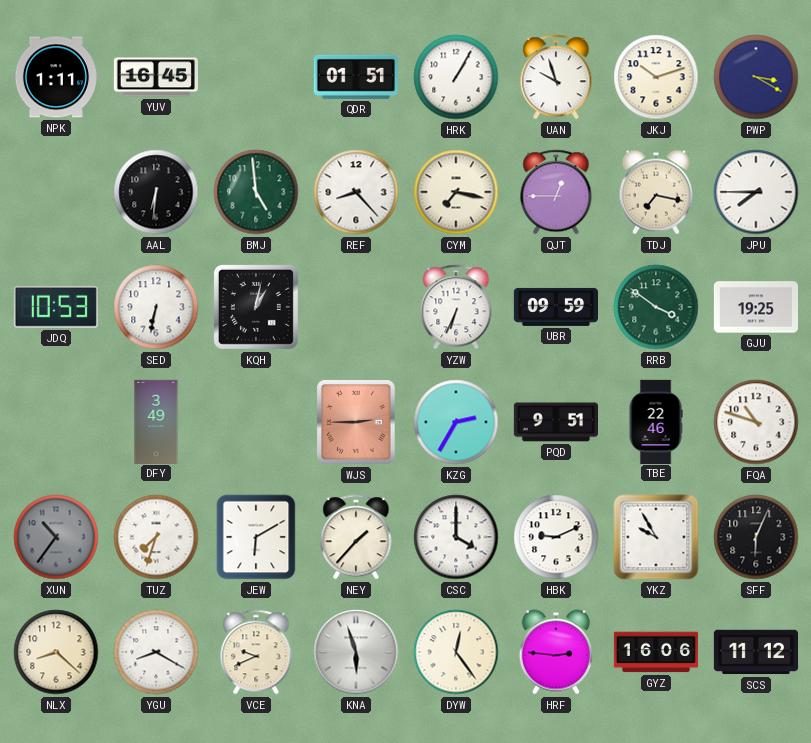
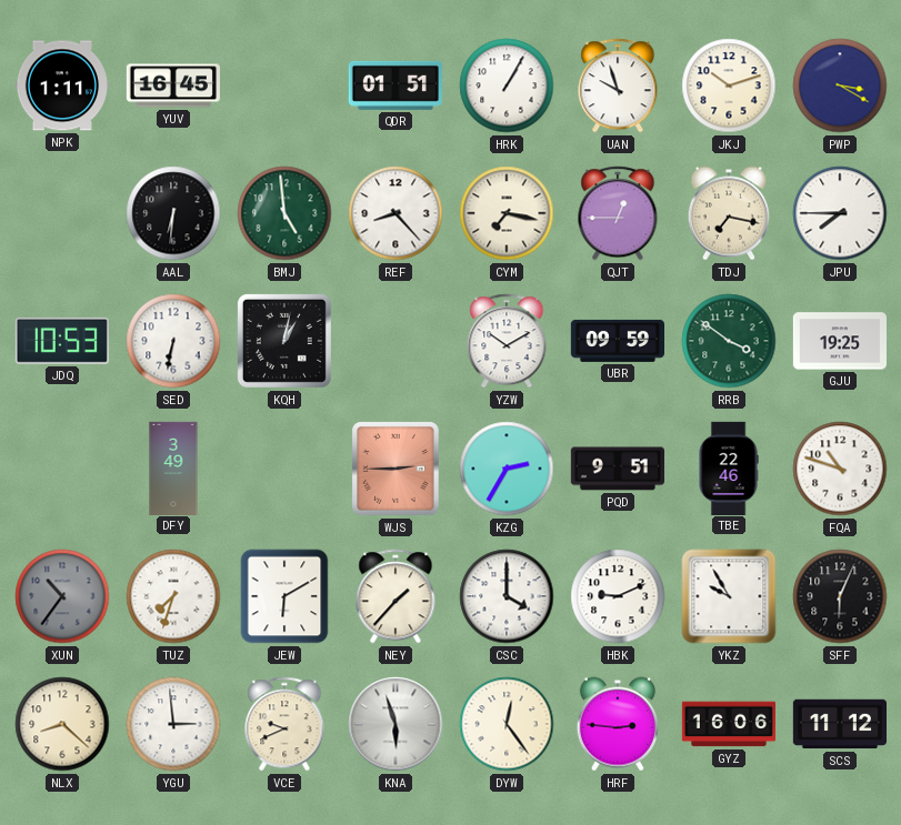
YZW: 6:34 -> 10:10
YGU: 8:20 -> 2:59
